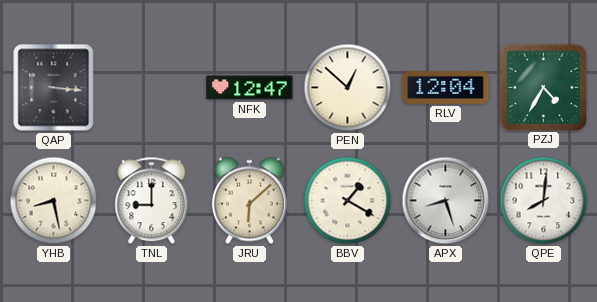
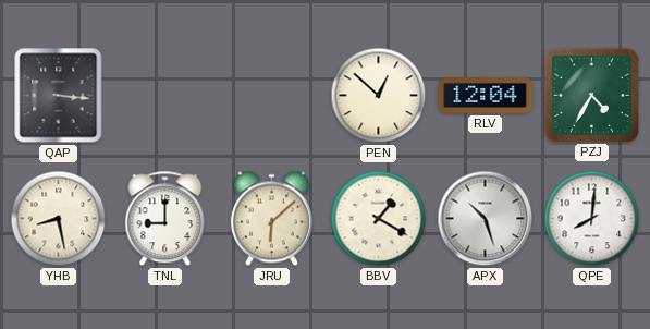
NFK: 12:47 -> none
APX: 8:27 -> 10:27
